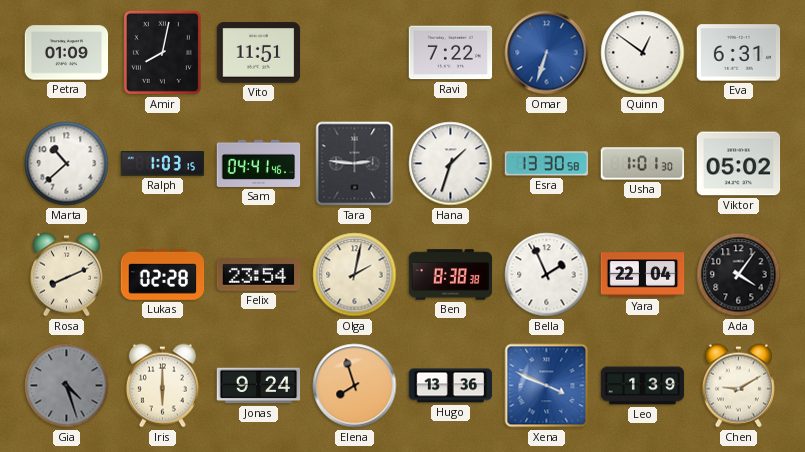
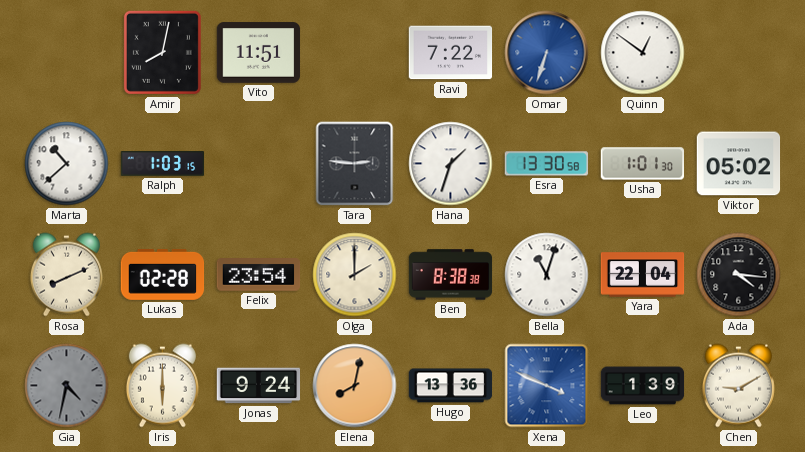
Petra: 01:09 -> none
Eva: 6:31 -> none
Sam: 04:41 -> none
Olga: 2:02 -> 2:00
Bella: 1:56 -> 11:03
Ada: 4:06 -> 4:16
Gia: 4:27 -> 4:32
Elena: 7:57 -> 8:02
